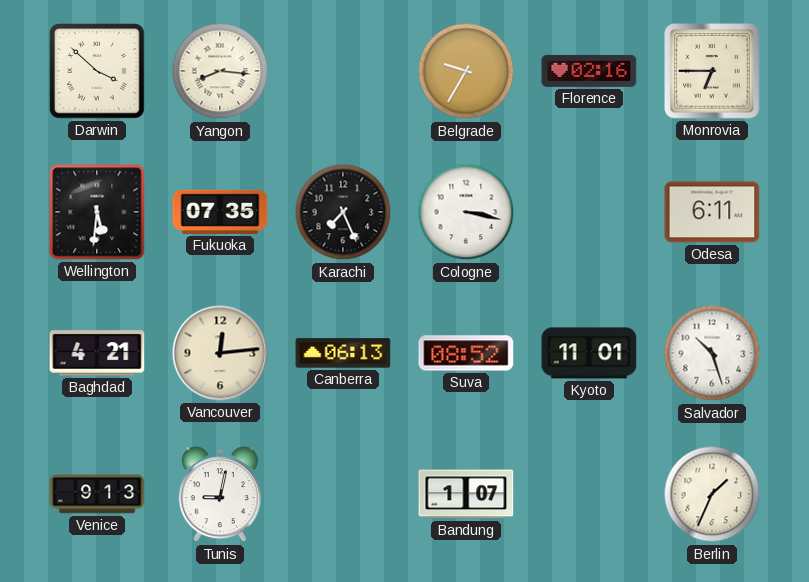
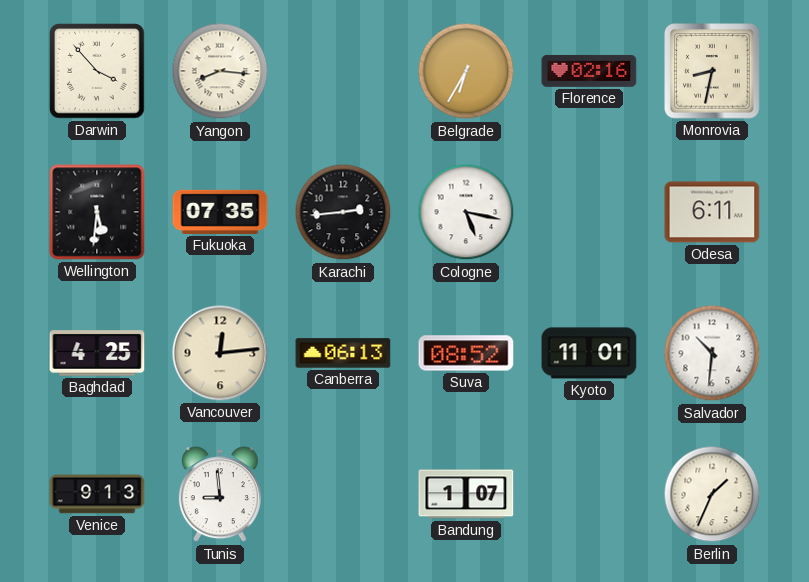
Darwin: 3:52 -> 3:53
Belgrade: 9:35 -> 6:35
Monrovia: 6:45 -> 8:32
Karachi: 7:26 -> 2:44
Cologne: 3:17 -> 5:17
Baghdad: 4:21 -> 4:25
Salvador: 10:27 -> 10:31
Tunis: 9:02 -> 8:59
